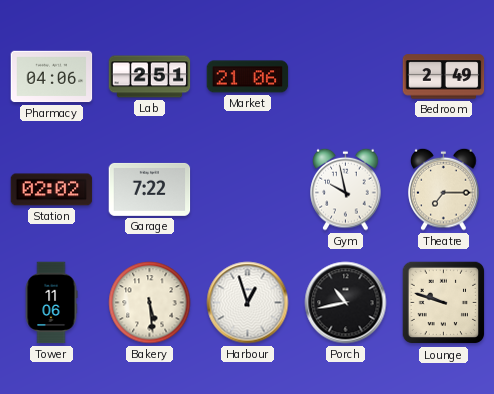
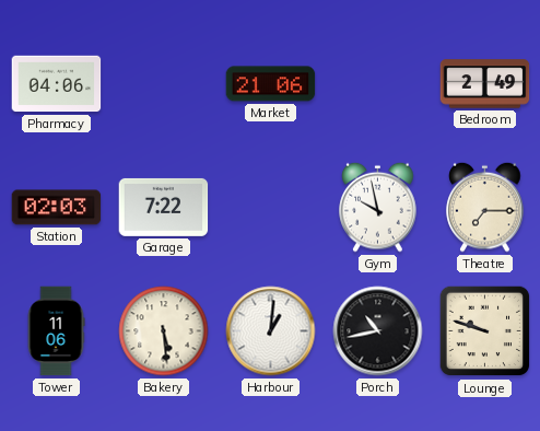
Lab: 2:51 -> none
Station: 02:02 -> 02:03
Harbour: 12:57 -> 1:01
